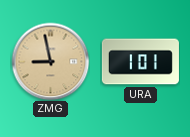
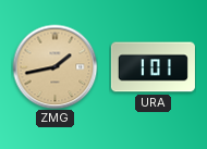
ZMG: 8:58 -> 1:43
